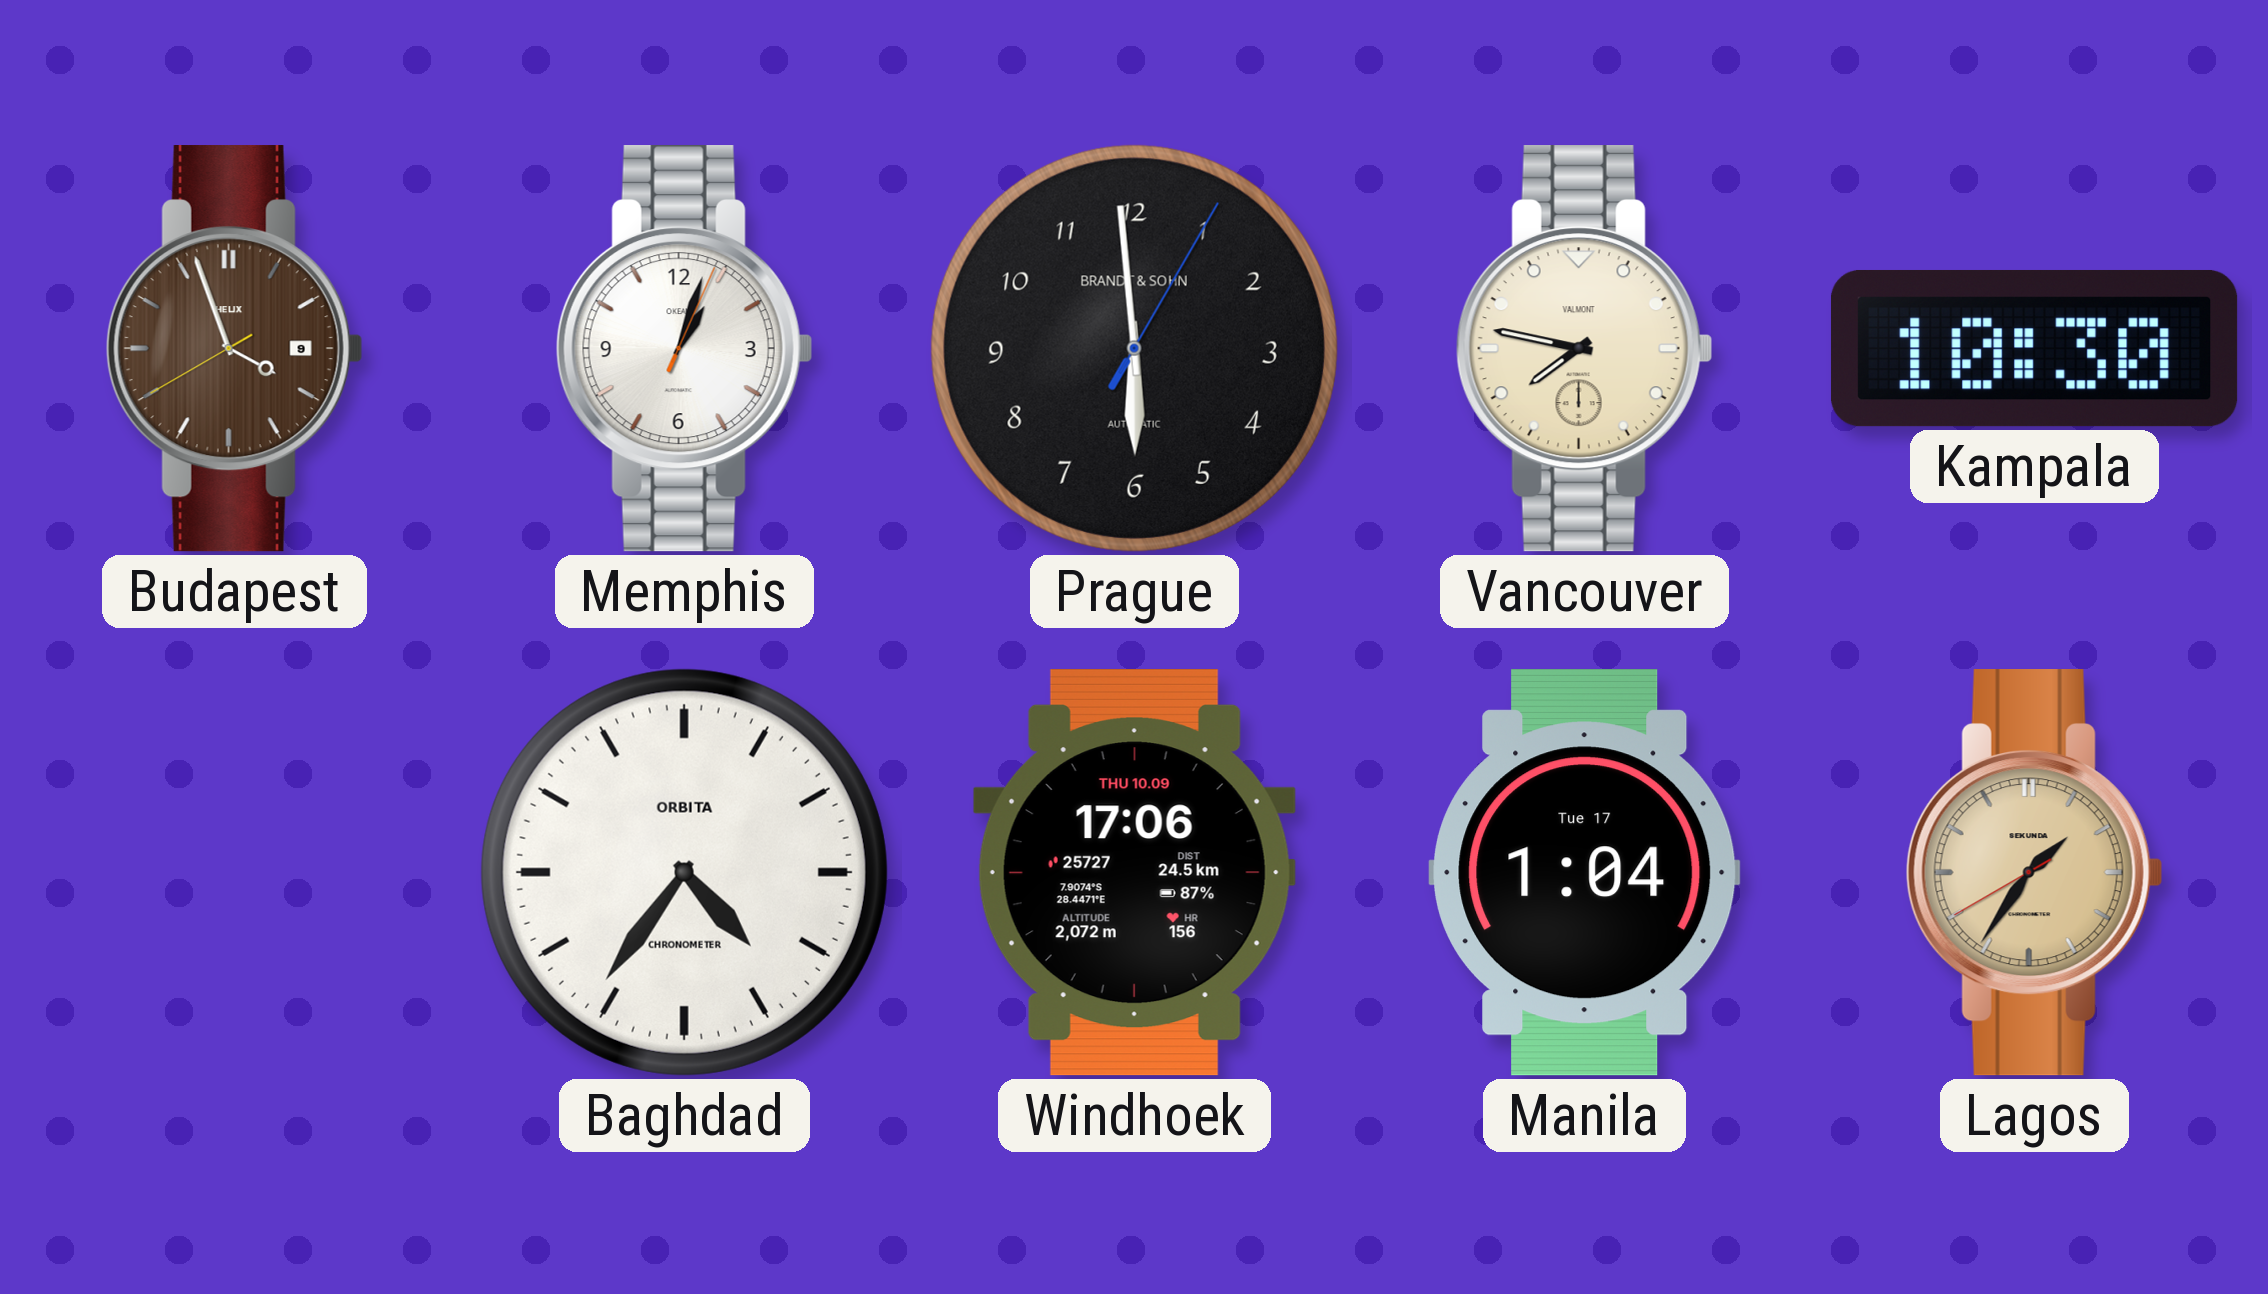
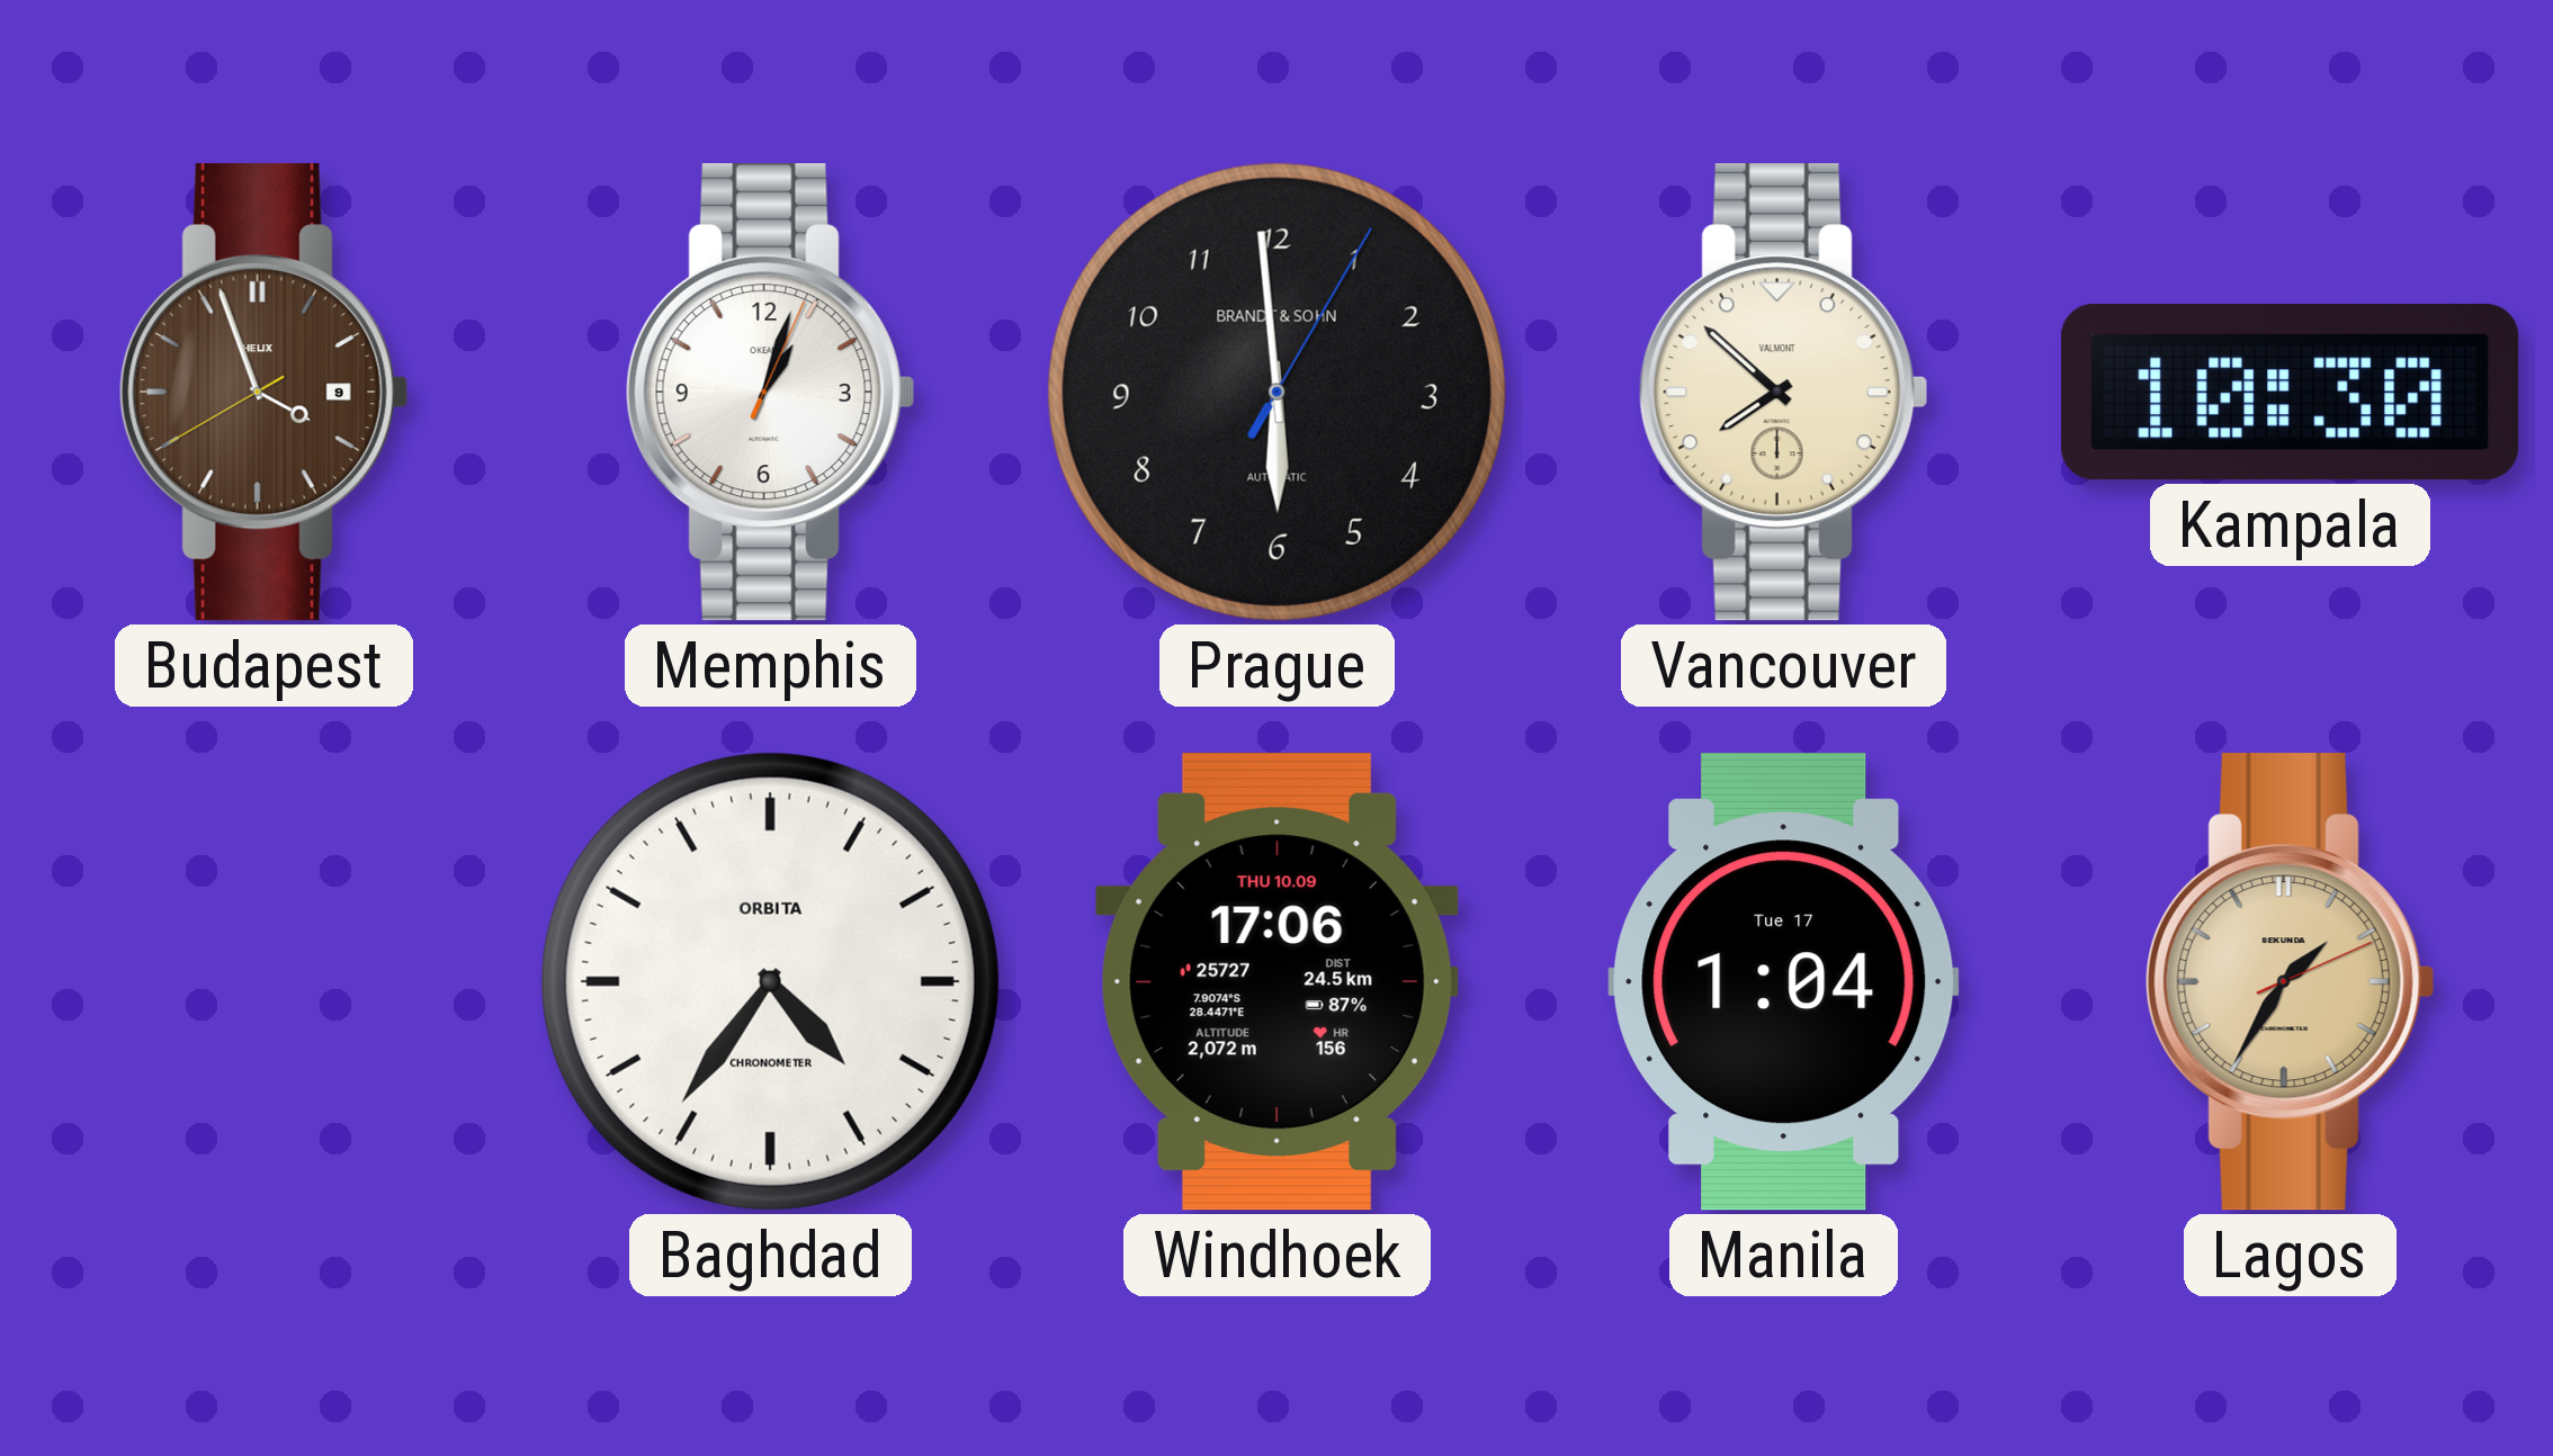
Vancouver: 7:47 -> 7:52
Lagos: 1:35:40 -> 1:35:11
